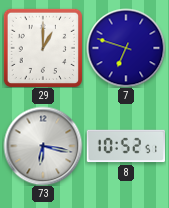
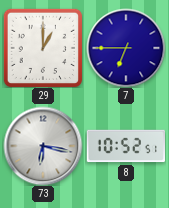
7: 6:48 -> 6:45
